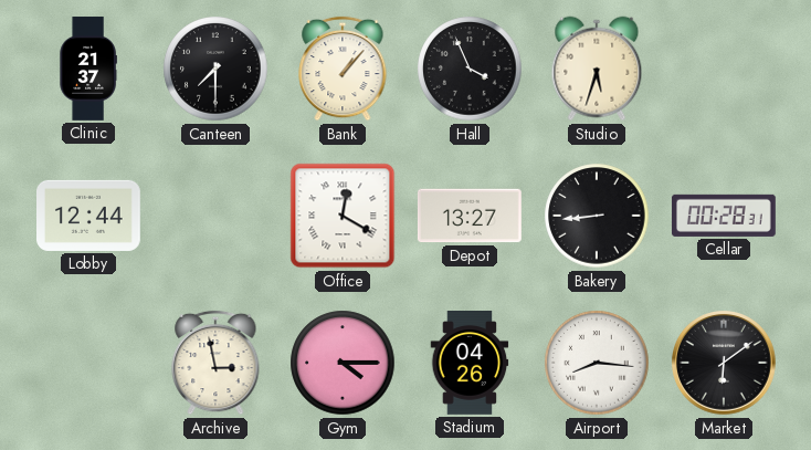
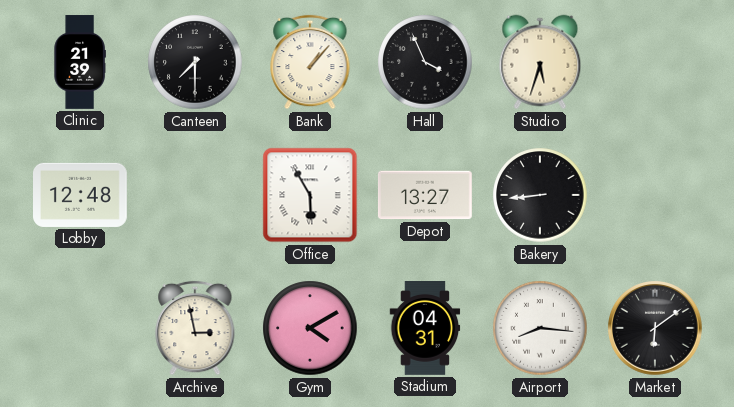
Clinic: 21:37 -> 21:39
Lobby: 12:44 -> 12:48
Office: 12:20 -> 5:55
Cellar: 00:28 -> none
Gym: 4:15 -> 4:10
Stadium: 04:26 -> 04:31
